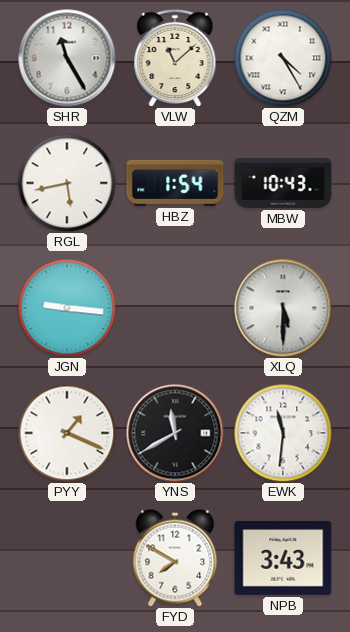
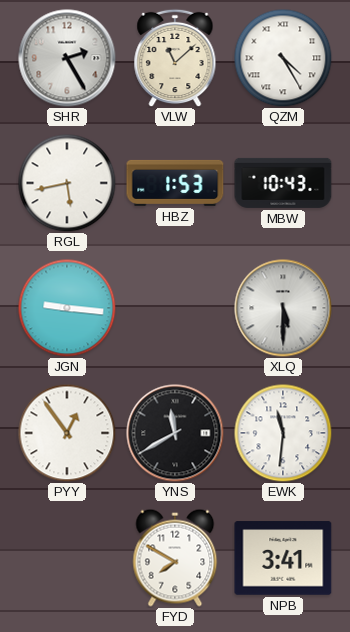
SHR: 11:25 -> 2:25
HBZ: 1:54 -> 1:53
PYY: 1:19 -> 12:54
NPB: 3:43 -> 3:41
